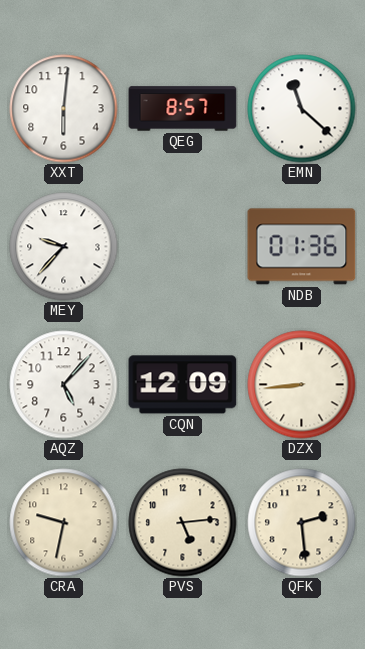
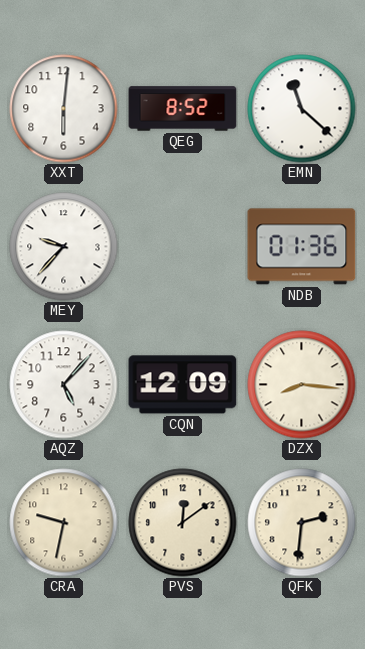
QEG: 8:57 -> 8:52
DZX: 8:44 -> 8:16
PVS: 5:14 -> 12:09
QFK: 2:29 -> 2:31
